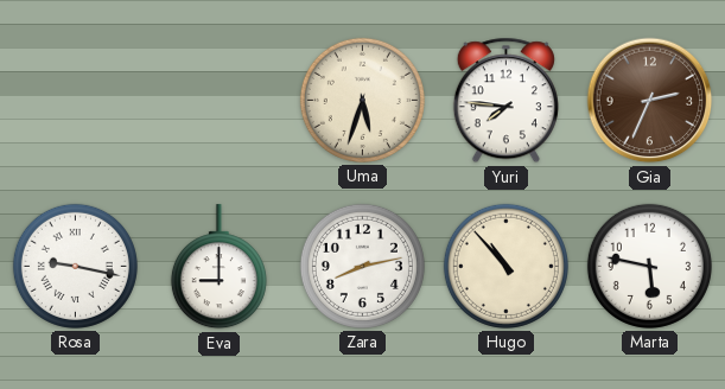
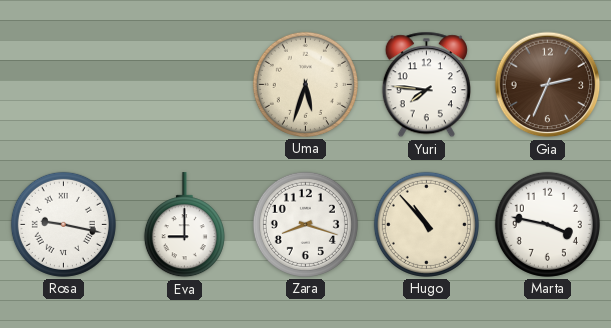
Zara: 8:13 -> 8:18
Marta: 5:47 -> 3:47
